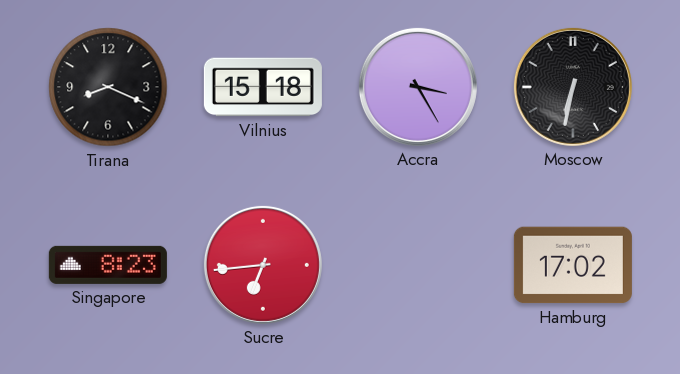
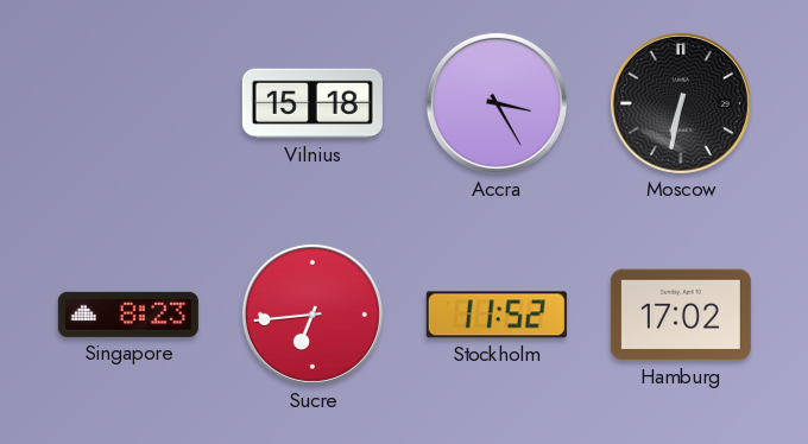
Tirana: 8:19 -> none
Stockholm: none -> 11:52
